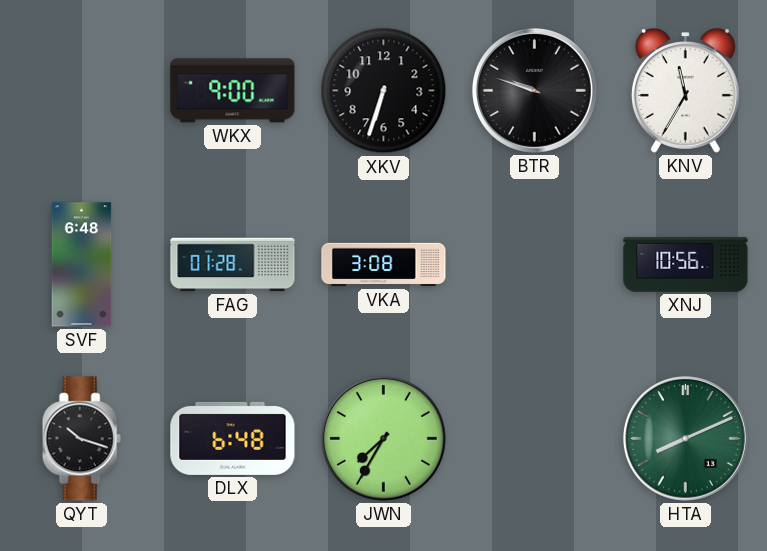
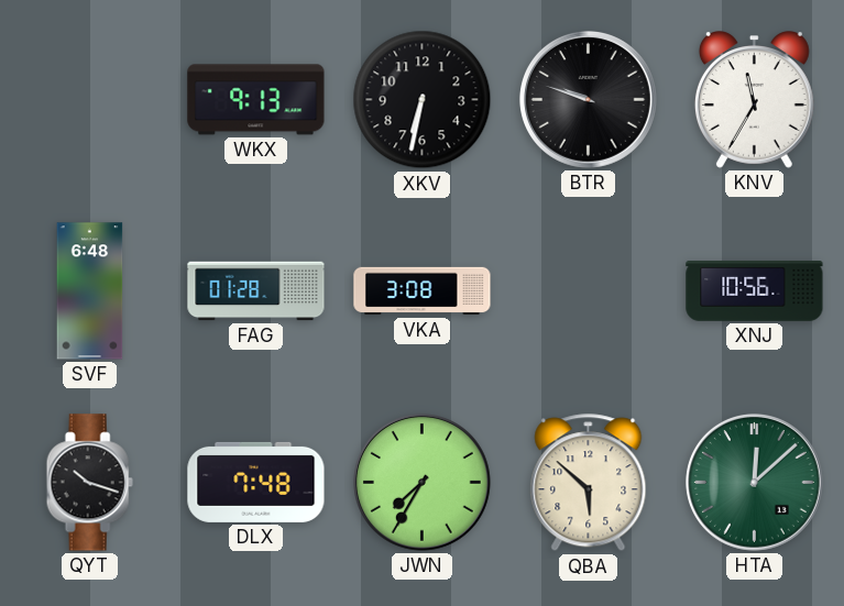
WKX: 9:00 -> 9:13
XKV: 6:33 -> 6:32
DLX: 6:48 -> 7:48
QBA: none -> 5:52
HTA: 8:11 -> 12:08
